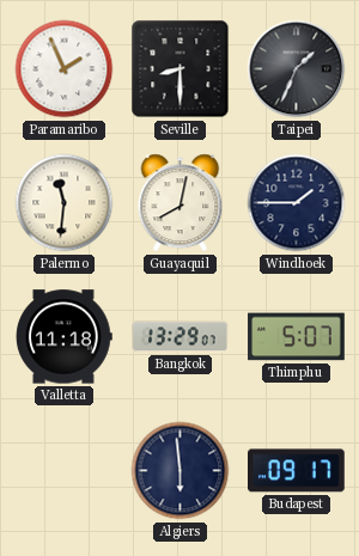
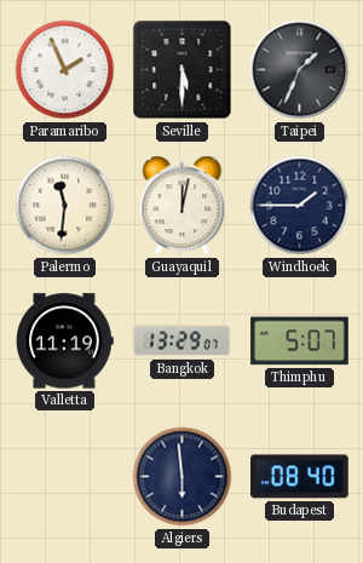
Seville: 8:30 -> 5:30
Guayaquil: 8:02 -> 12:02
Valletta: 11:18 -> 11:19
Budapest: 09:17 -> 08:40
